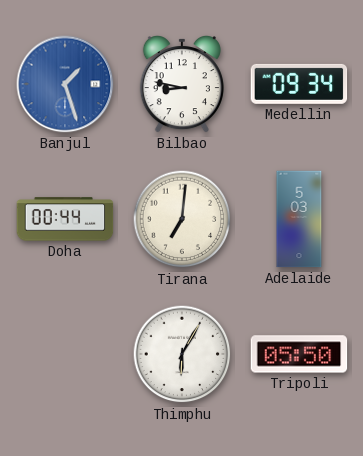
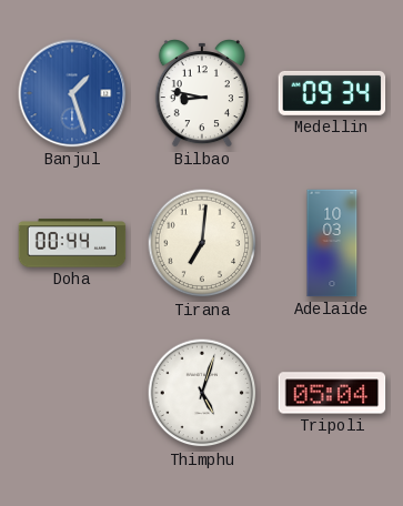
Adelaide: 5:03 -> 10:03
Thimphu: 6:05 -> 5:03
Tripoli: 05:50 -> 05:04
